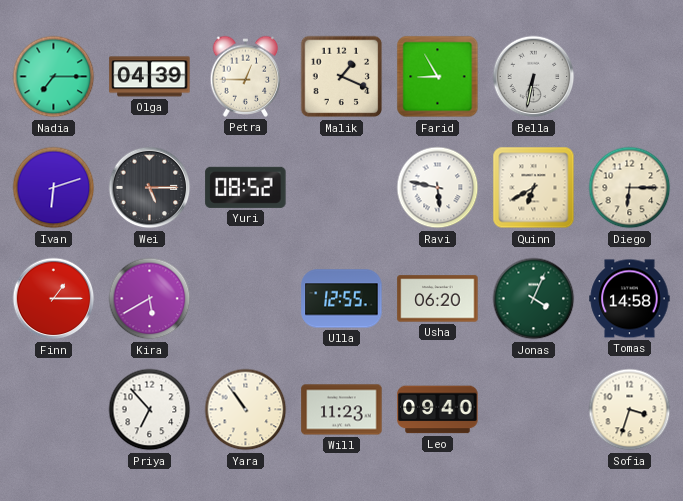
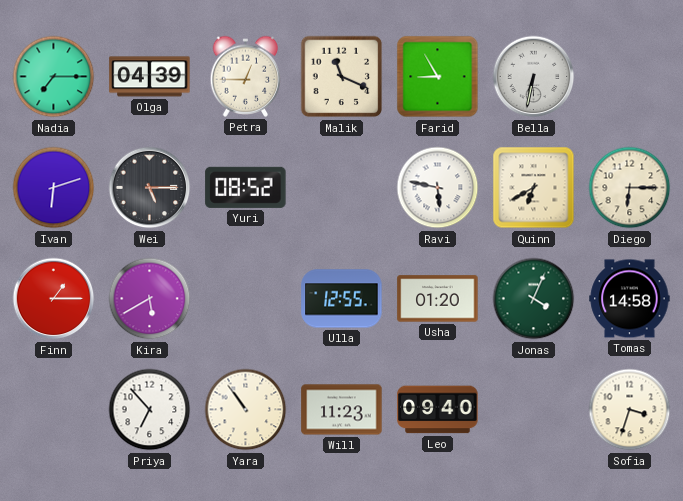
Malik: 1:19 -> 11:19
Usha: 06:20 -> 01:20
